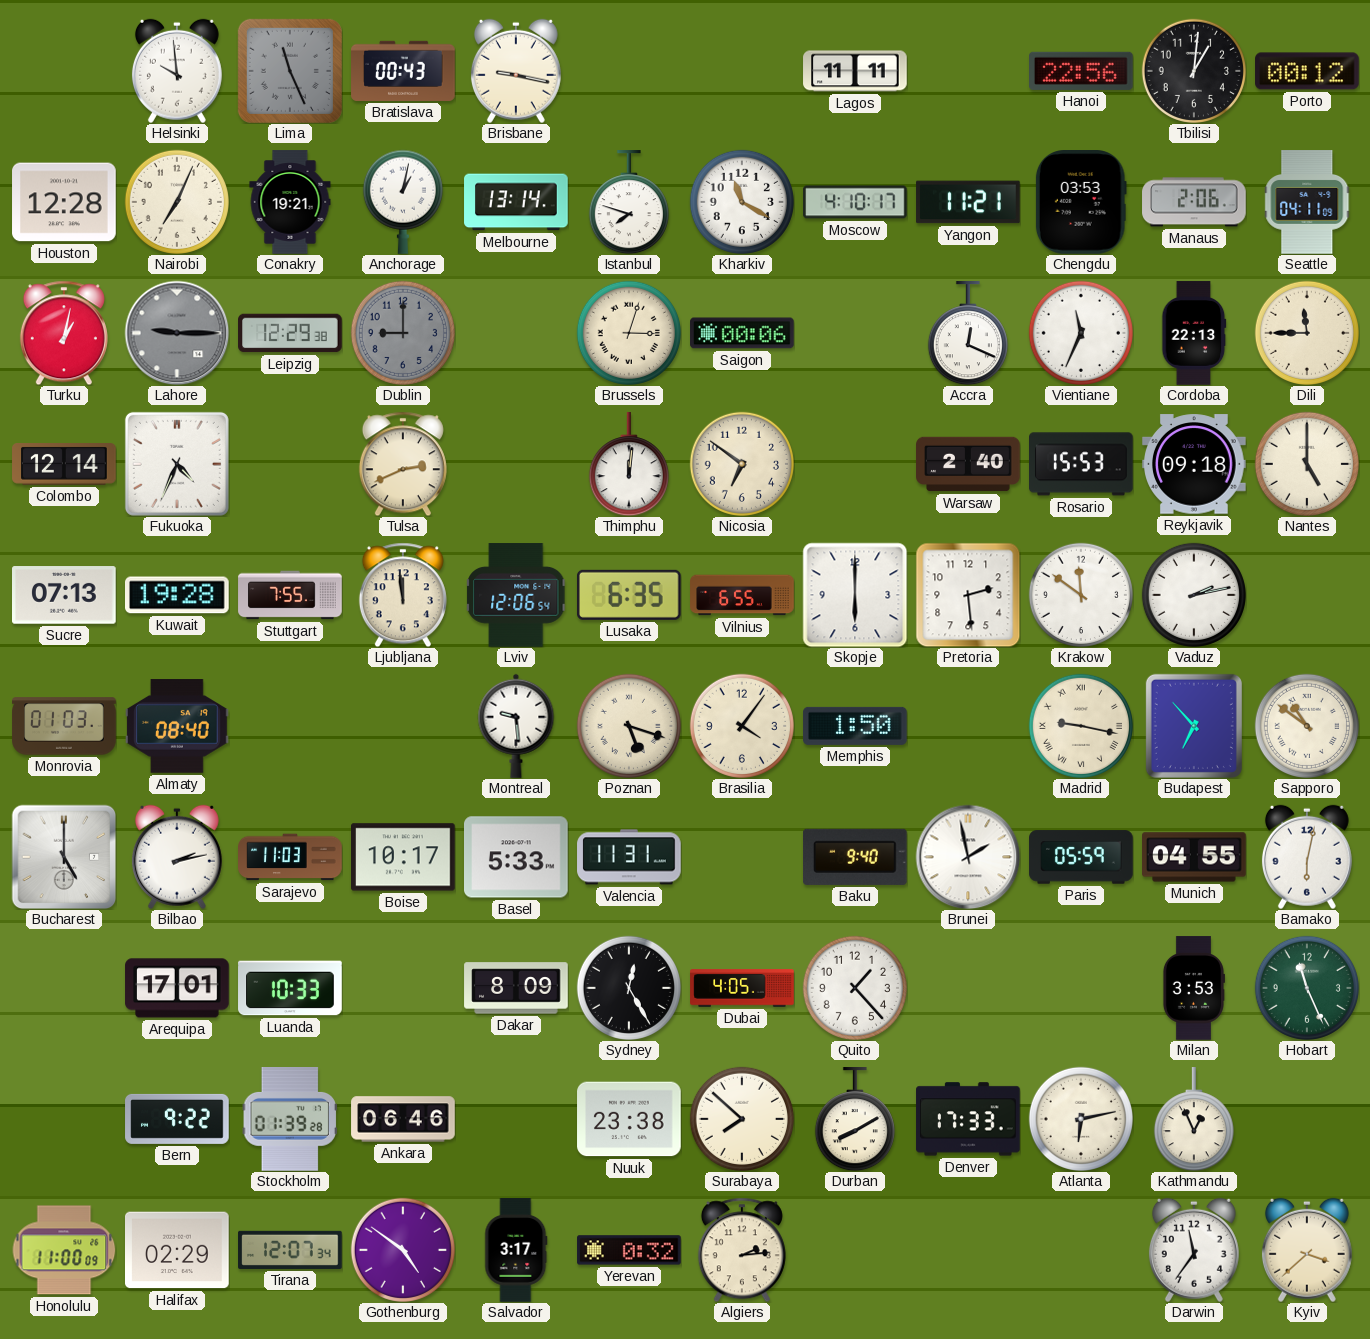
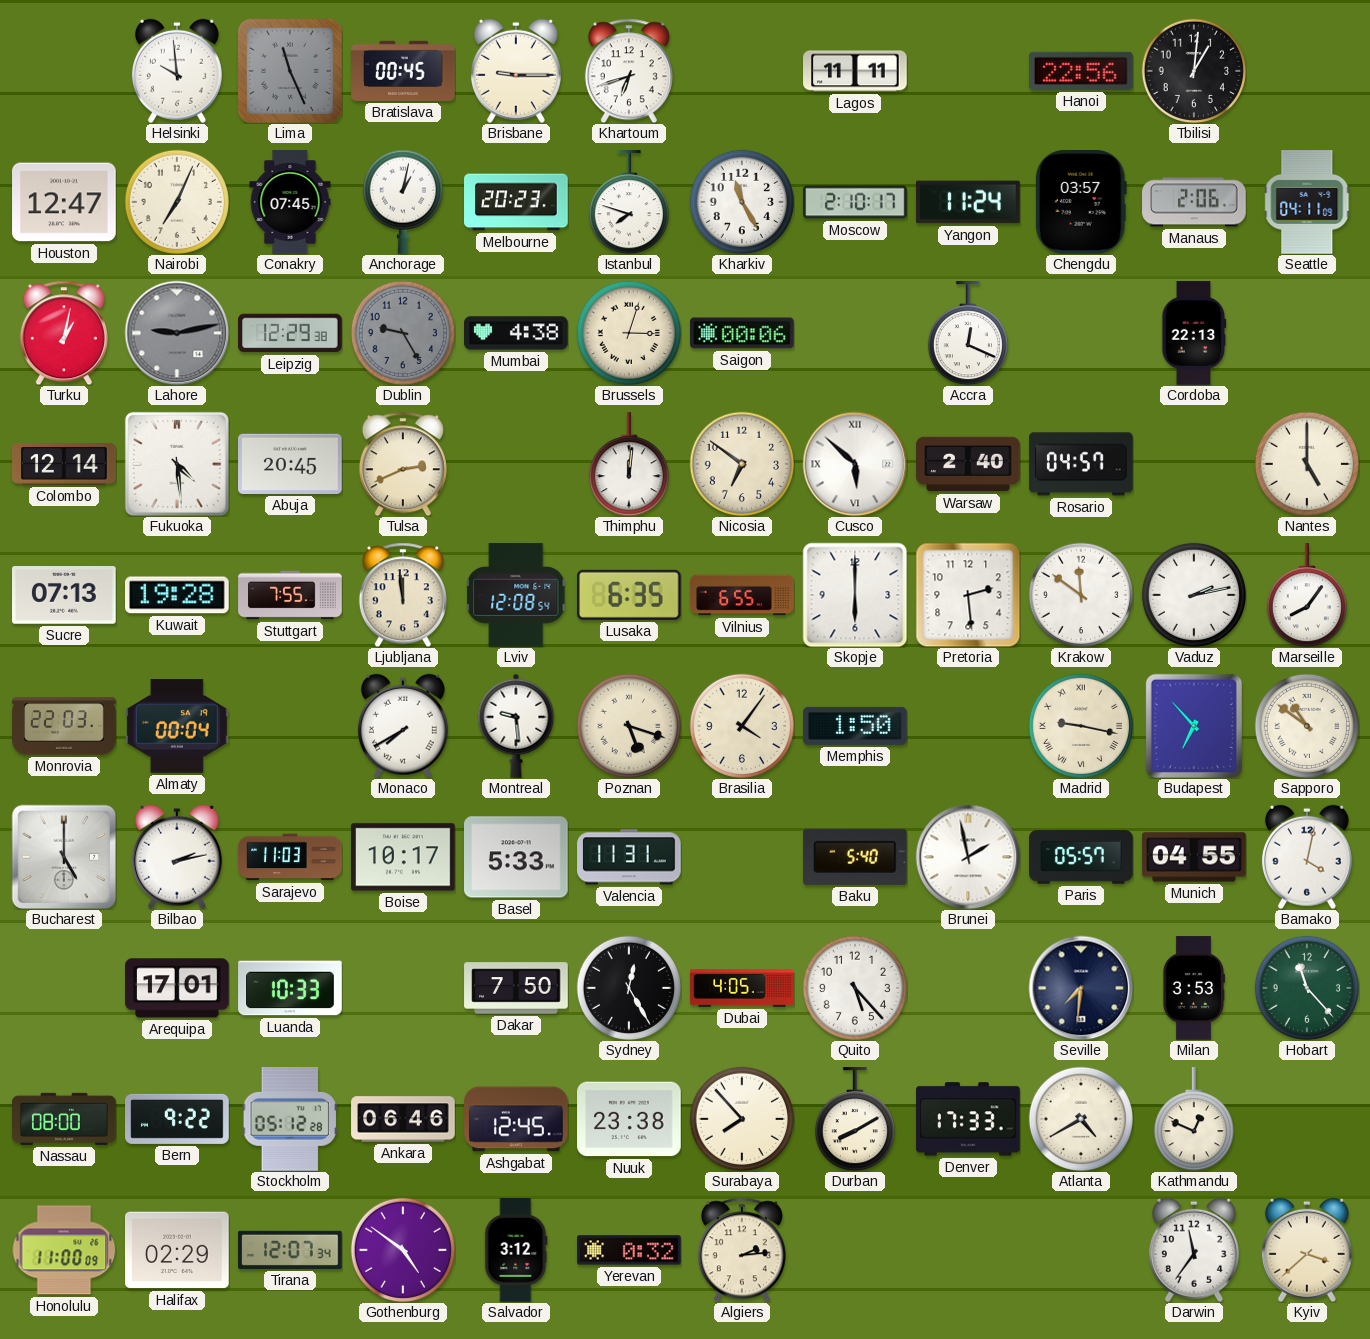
Bratislava: 00:43 -> 00:45
Brisbane: 9:17 -> 9:15
Khartoum: none -> 6:42
Porto: 00:12 -> none
Houston: 12:28 -> 12:47
Conakry: 19:21 -> 07:45
Melbourne: 13:14 -> 20:23
Kharkiv: 11:20 -> 11:25
Moscow: 4:10 -> 2:10
Yangon: 11:21 -> 11:24
Chengdu: 03:53 -> 03:57
Lahore: 9:15 -> 9:13
Dublin: 9:00 -> 9:25
Mumbai: none -> 4:38
Vientiane: 11:34 -> none
Dili: 11:45 -> none
Fukuoka: 4:34 -> 4:29
Abuja: none -> 20:45
Cusco: none -> 5:52
Rosario: 15:53 -> 04:57
Reykjavik: 09:18 -> none
Lviv: 12:06 -> 12:08
Marseille: none -> 8:06
Monrovia: 01:03 -> 22:03
Almaty: 08:40 -> 00:04
Monaco: none -> 7:40
Baku: 9:40 -> 5:40
Paris: 05:59 -> 05:57
Bamako: 6:02 -> 4:02
Dakar: 8:09 -> 7:50
Quito: 1:23 -> 5:23
Seville: none -> 7:31
Hobart: 11:26 -> 11:23
Nassau: none -> 08:00
Stockholm: 01:39 -> 05:12
Ashgabat: none -> 12:45
Surabaya: 7:52 -> 7:53
Atlanta: 6:13 -> 4:40
Kathmandu: 12:56 -> 12:49
Salvador: 3:17 -> 3:12
